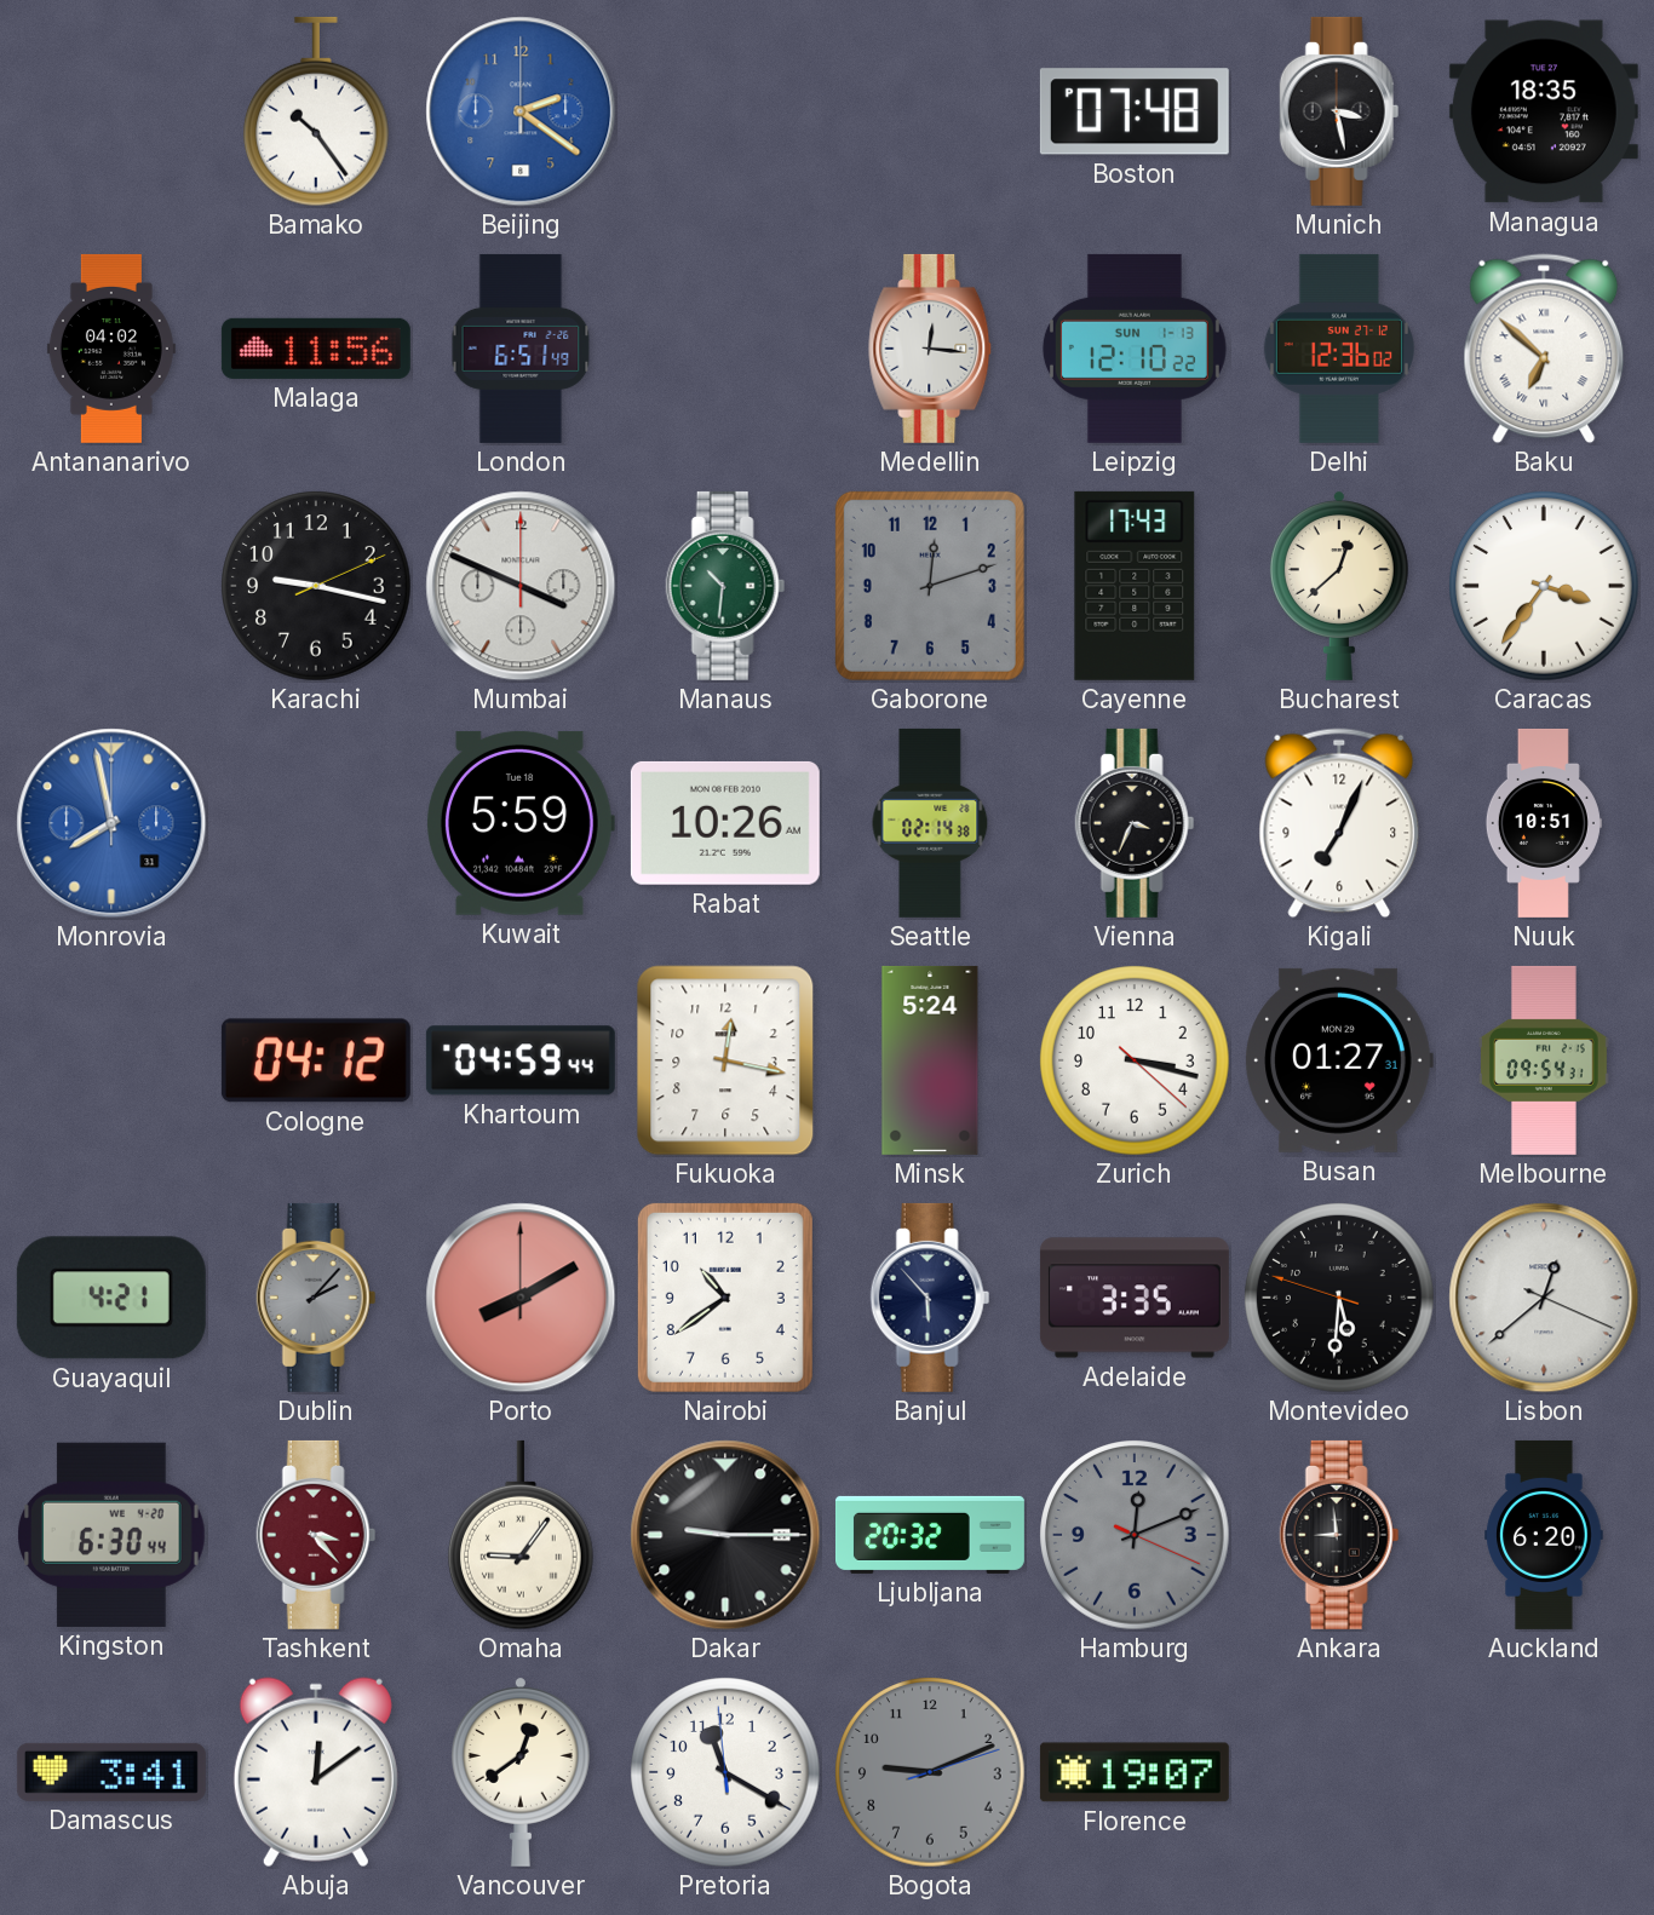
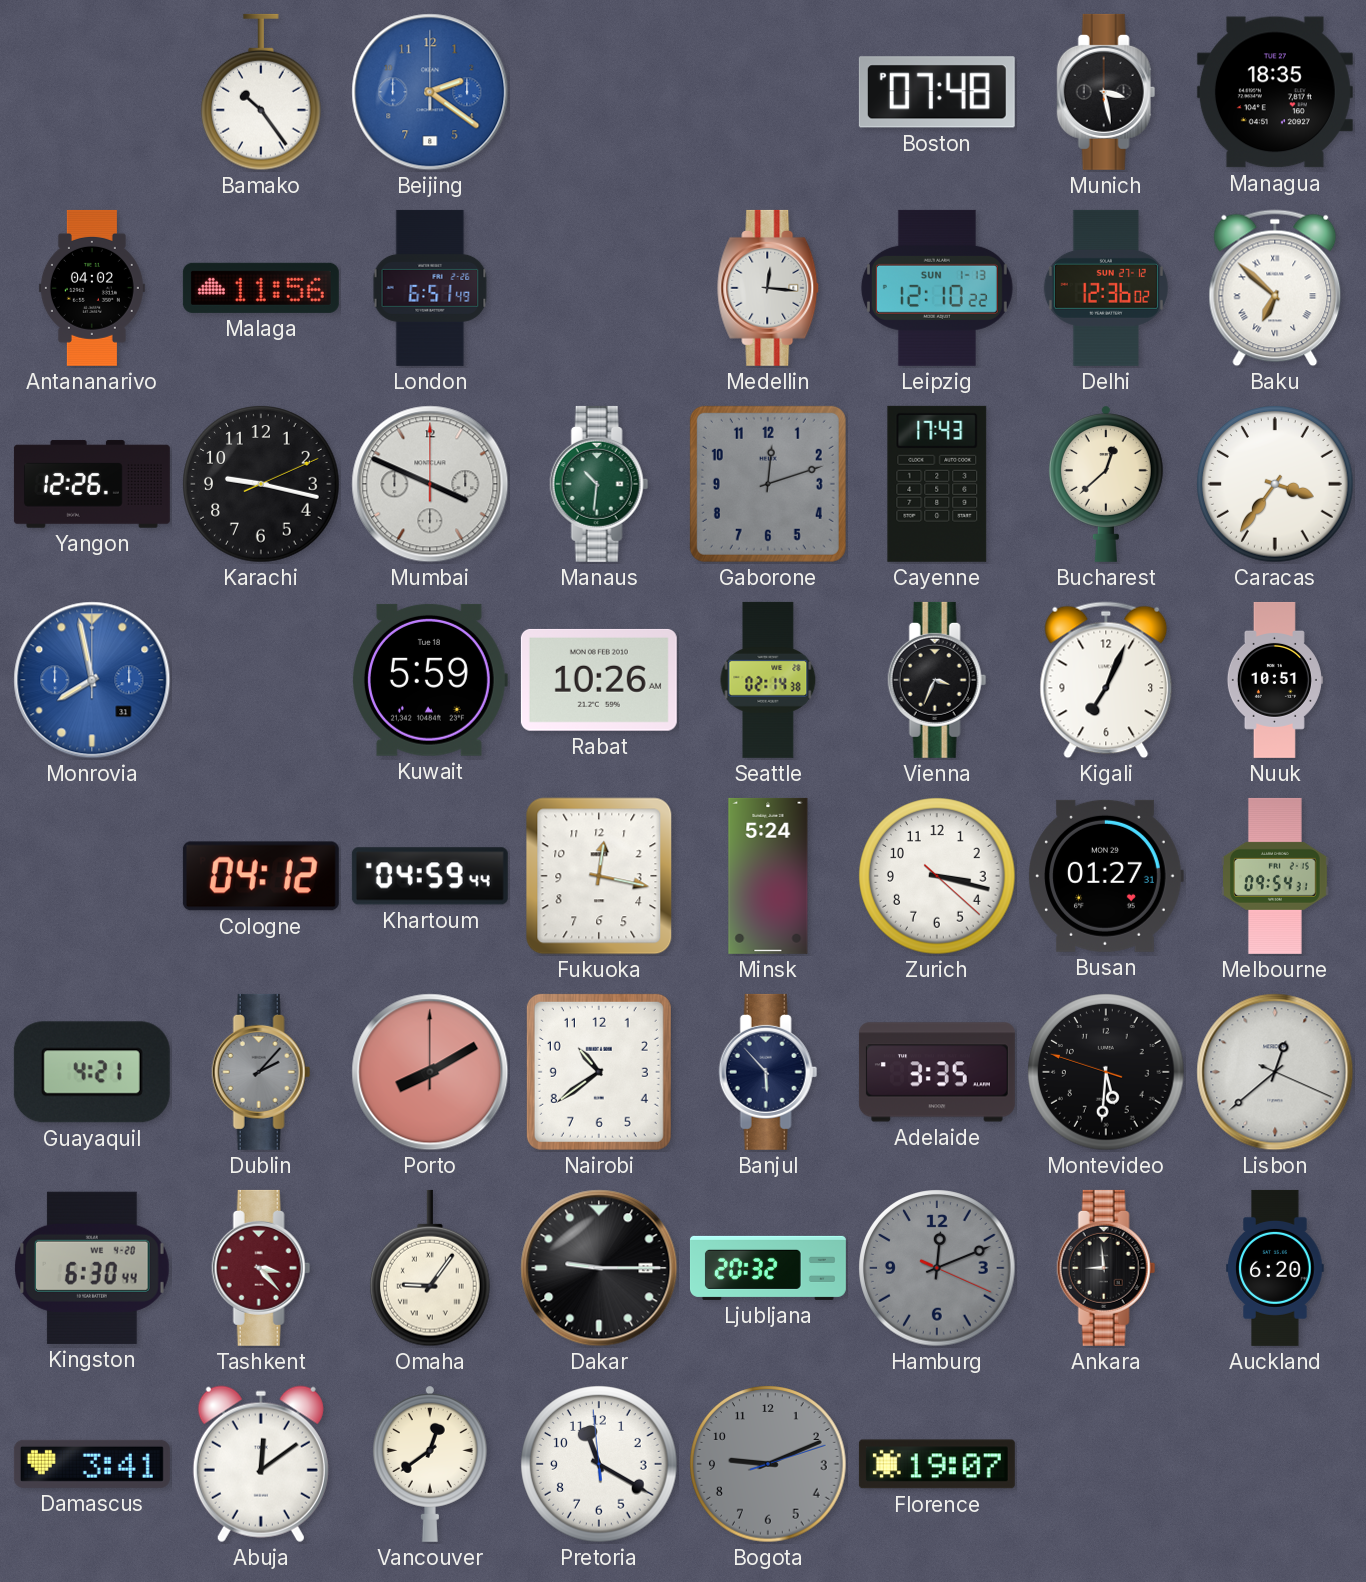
Yangon: none -> 12:26
